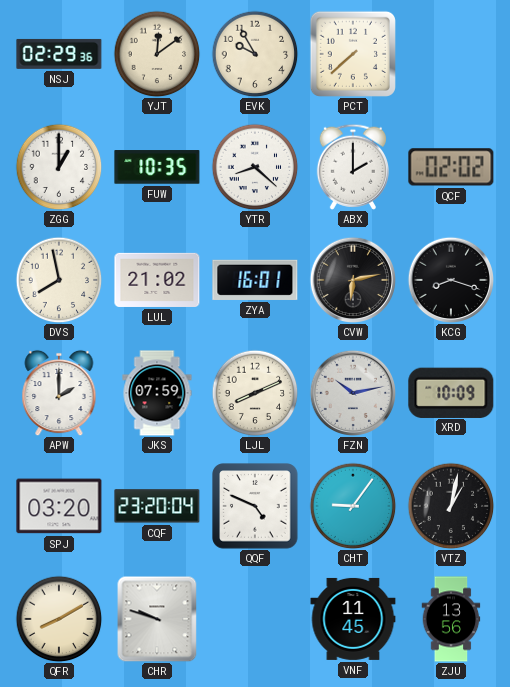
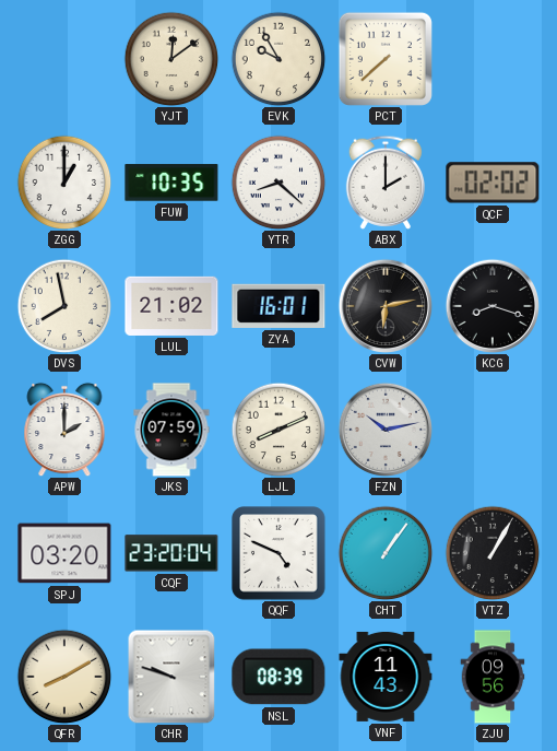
NSJ: 02:29 -> none
XRD: 10:09 -> none
CHT: 9:06 -> 1:06
VTZ: 1:02 -> 1:05
NSL: none -> 08:39
VNF: 11:45 -> 11:43
ZJU: 13:56 -> 09:56
